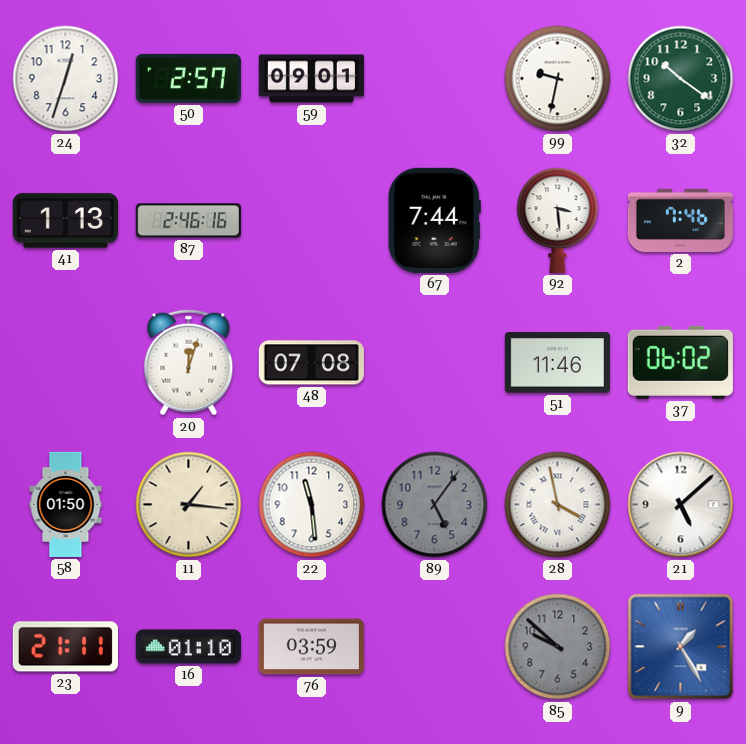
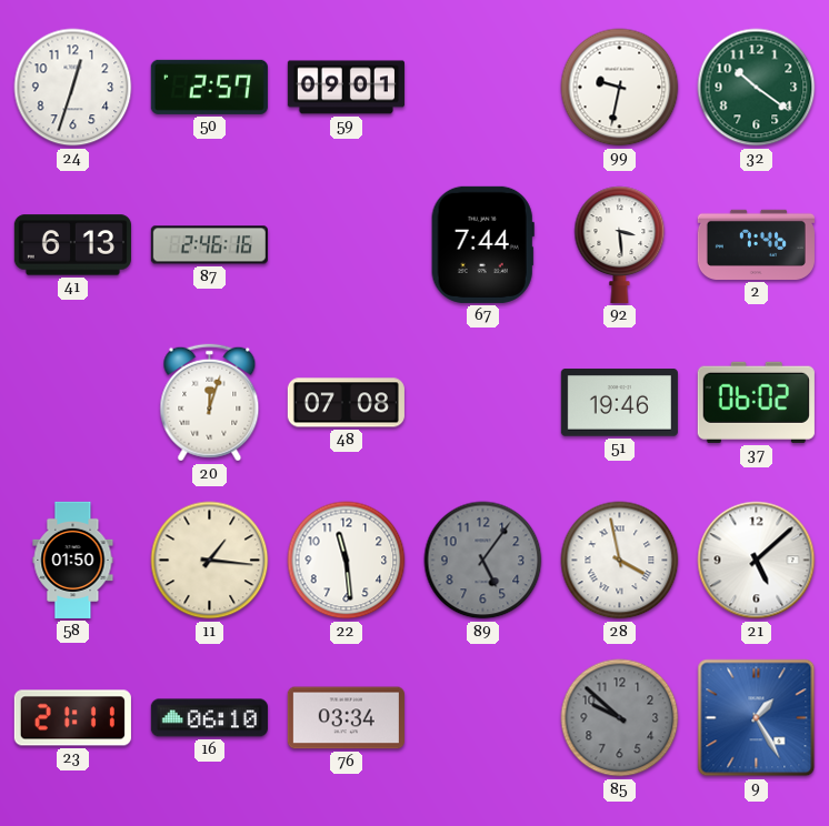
41: 1:13 -> 6:13
51: 11:46 -> 19:46
16: 01:10 -> 06:10
76: 03:59 -> 03:34
